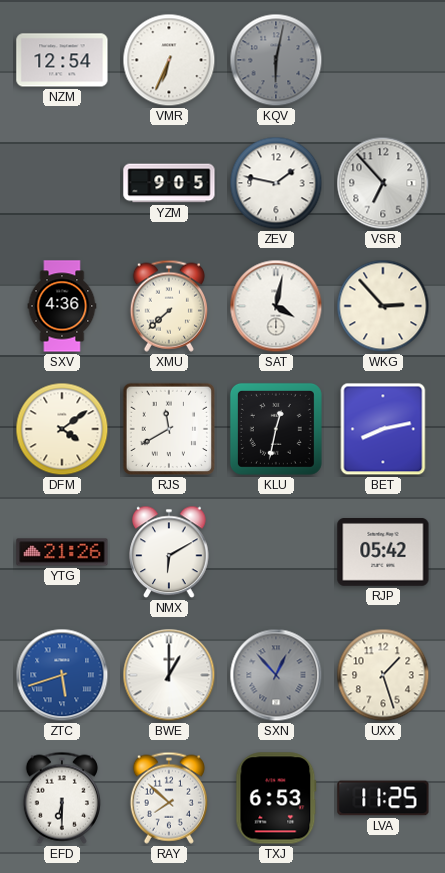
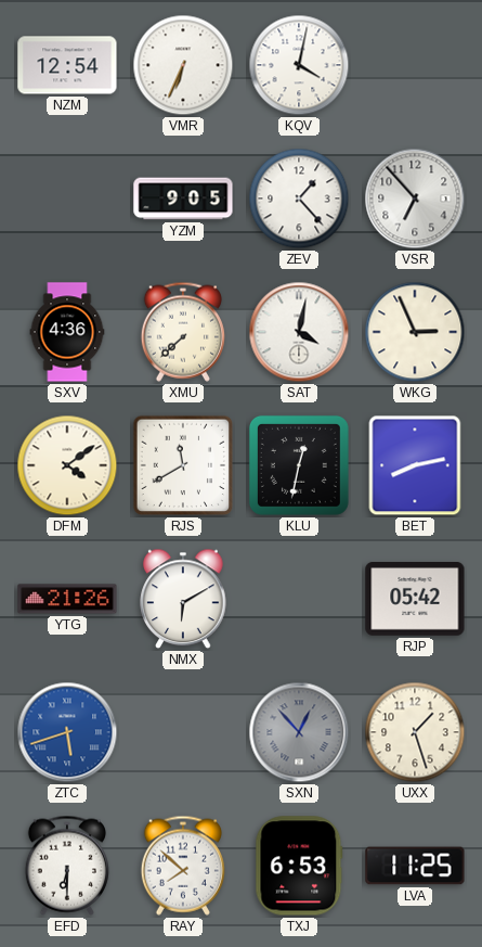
KQV: 6:02 -> 4:02
KQV dial: grey -> white
ZEV: 1:47 -> 1:23
WKG: 2:53 -> 2:56
BWE: 1:00 -> none
